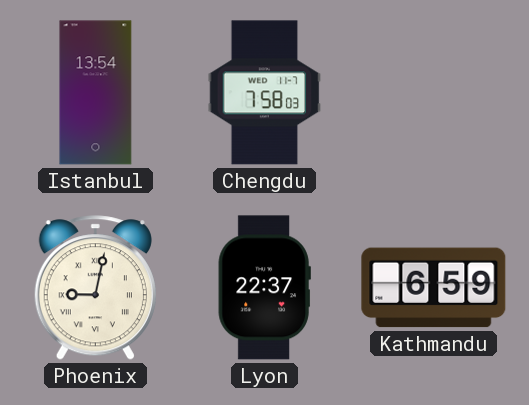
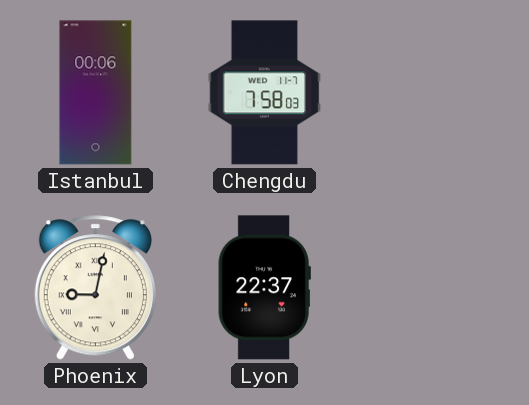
Istanbul: 13:54 -> 00:06
Kathmandu: 6:59 -> none
